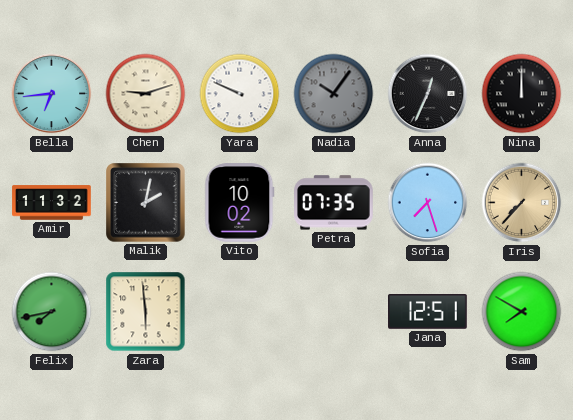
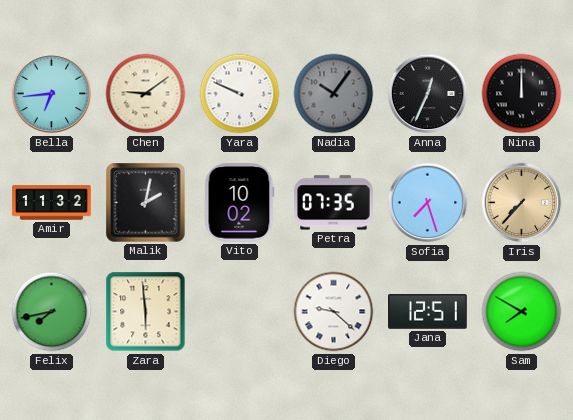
Chen: 9:12 -> 9:09
Diego: none -> 9:22
